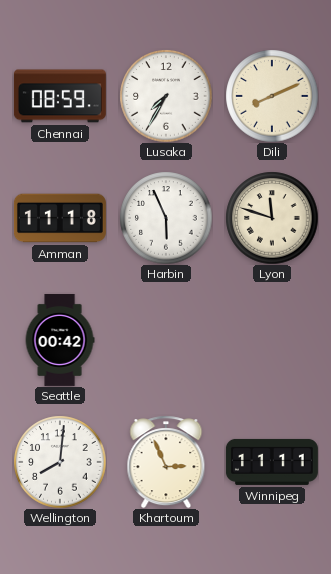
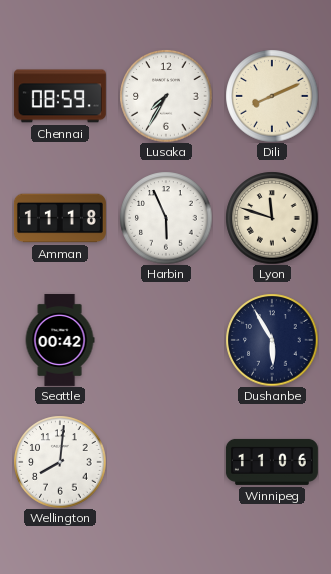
Dushanbe: none -> 5:55
Khartoum: 2:56 -> none
Winnipeg: 11:11 -> 11:06
